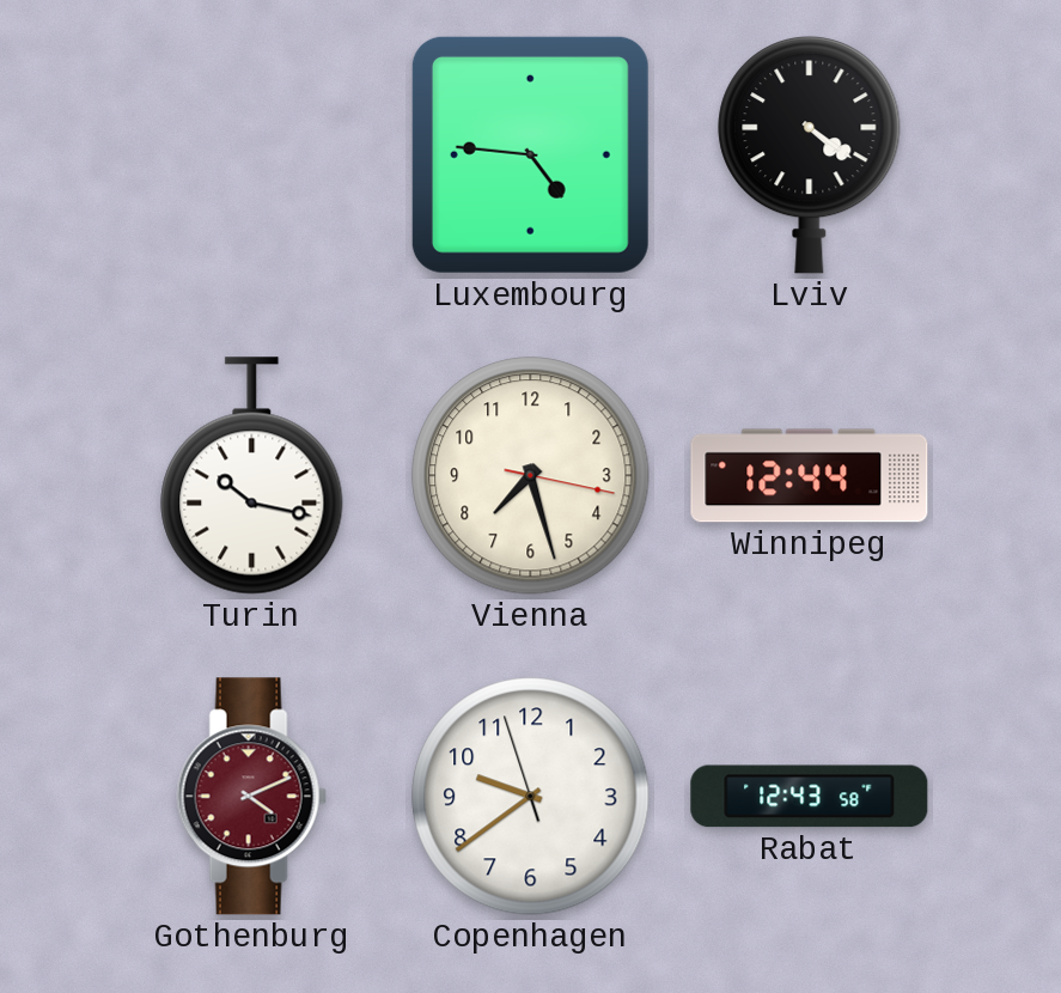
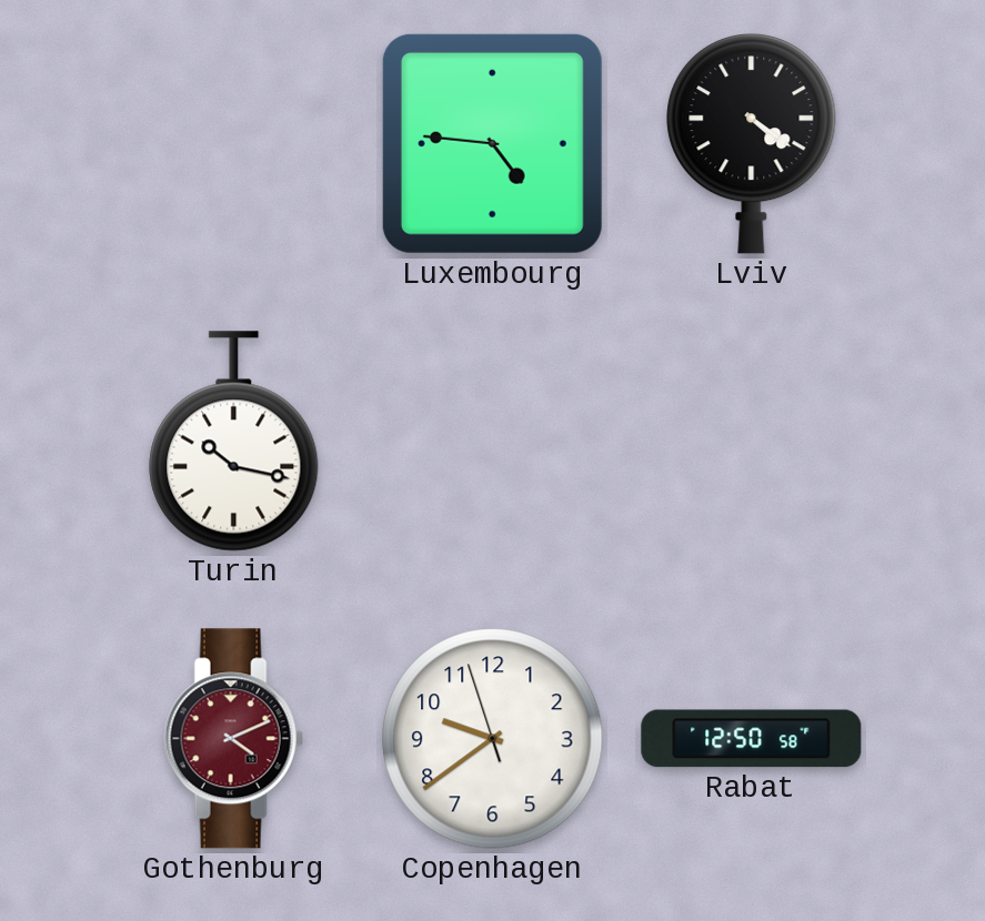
Vienna: 7:27 -> none
Winnipeg: 12:44 -> none
Rabat: 12:43 -> 12:50
